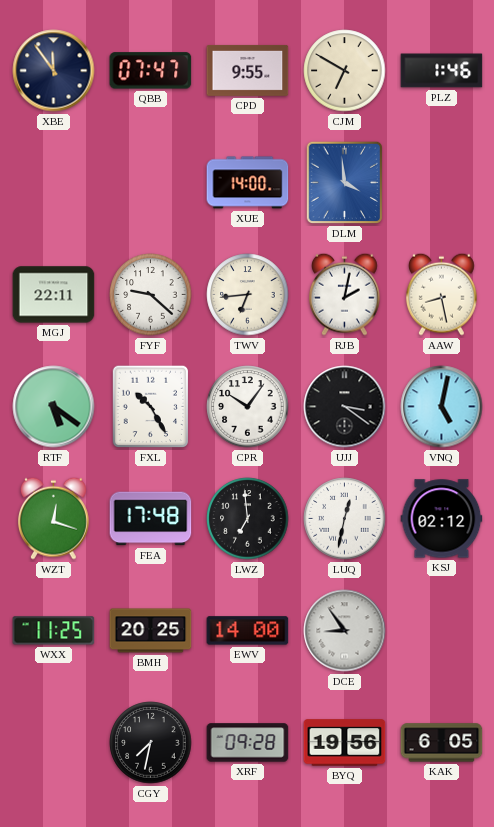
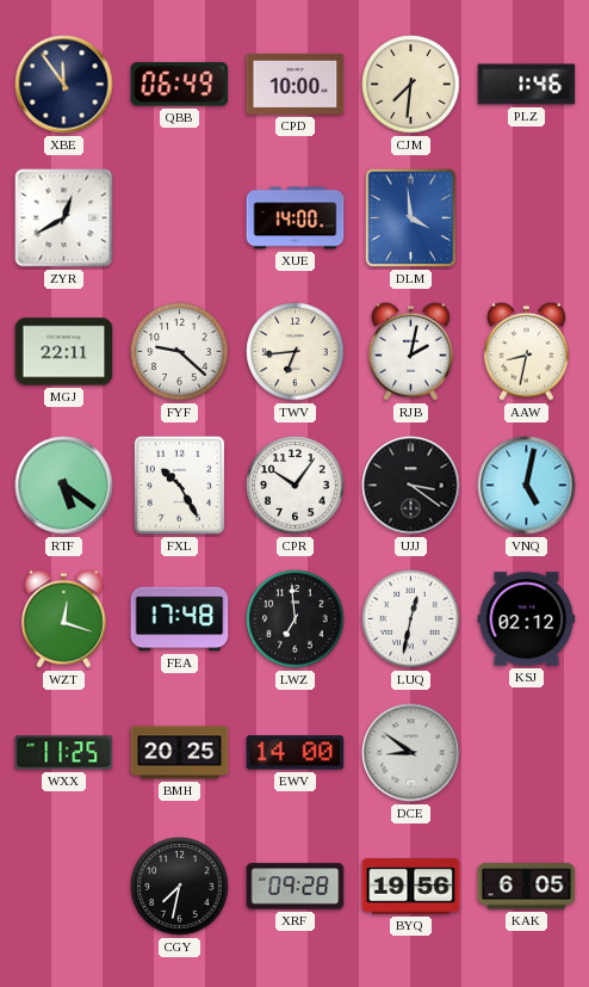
QBB: 07:47 -> 06:49
CPD: 9:55 -> 10:00
CJM: 6:50 -> 7:31
ZYR: none -> 12:40
AAW: 8:28 -> 8:32
DCE: 8:54 -> 8:51
